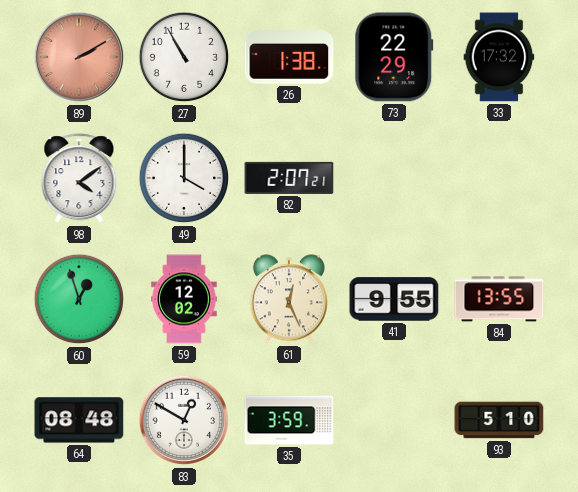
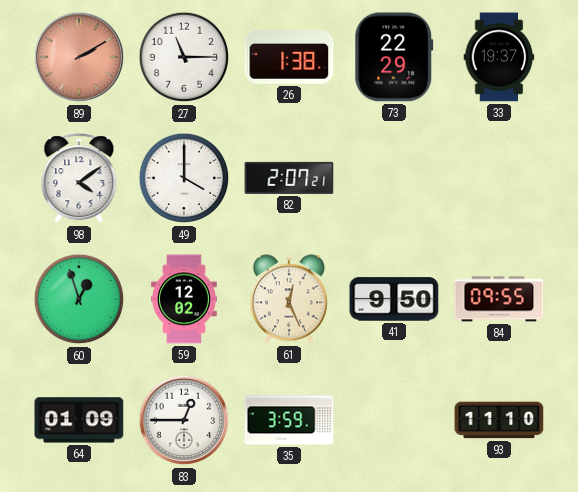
27: 10:55 -> 11:15
33: 17:32 -> 19:37
41: 9:55 -> 9:50
84: 13:55 -> 09:55
64: 08:48 -> 01:09
83: 12:50 -> 12:45
93: 5:10 -> 11:10
